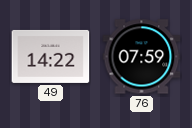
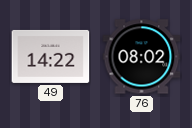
76: 07:59 -> 08:02
